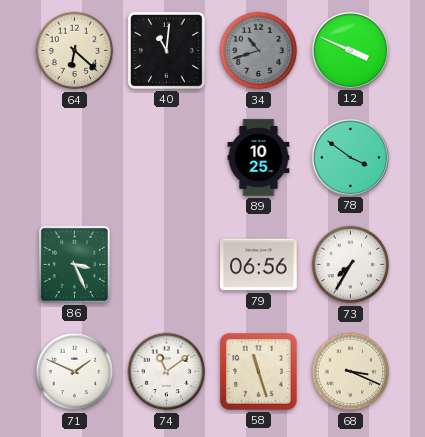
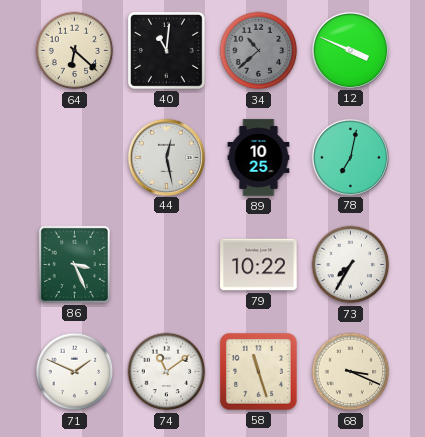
34: 10:42 -> 10:38
44: none -> 12:28
78: 3:51 -> 7:02
79: 06:56 -> 10:22
